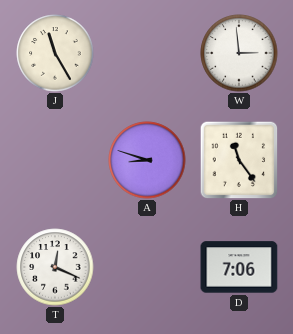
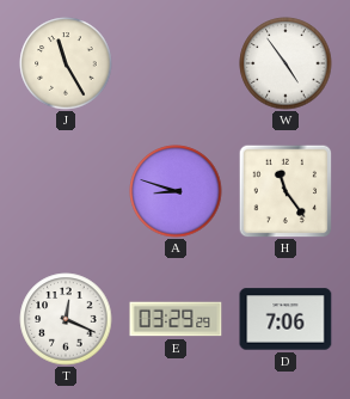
W: 2:59 -> 4:54
E: none -> 03:29
